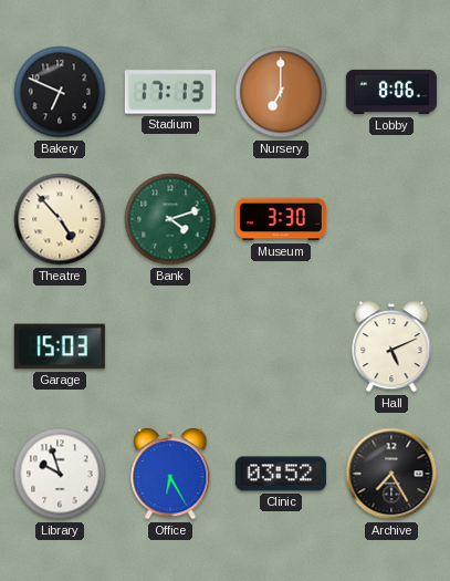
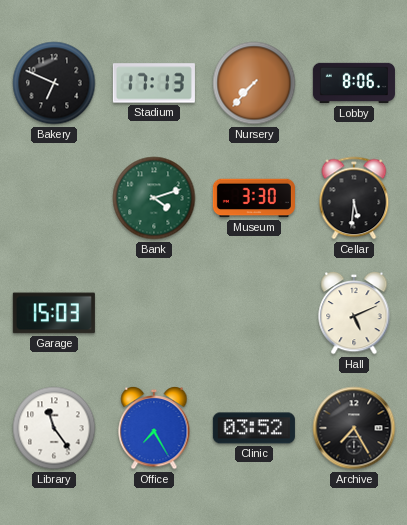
Nursery: 7:00 -> 7:37
Theatre: 4:53 -> none
Cellar: none -> 5:31
Library: 9:57 -> 11:24
Office: 6:25 -> 7:25
